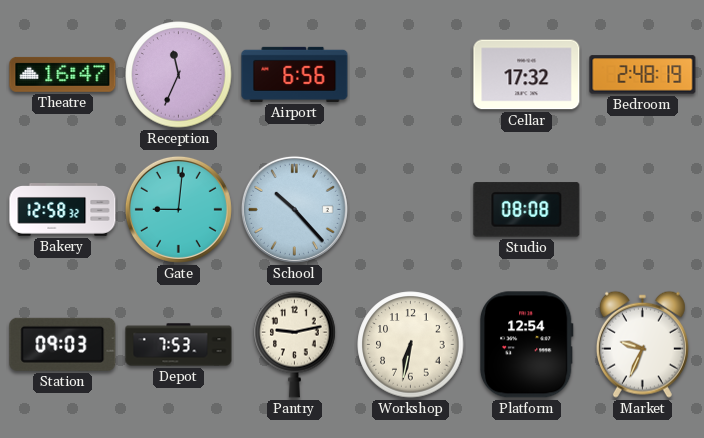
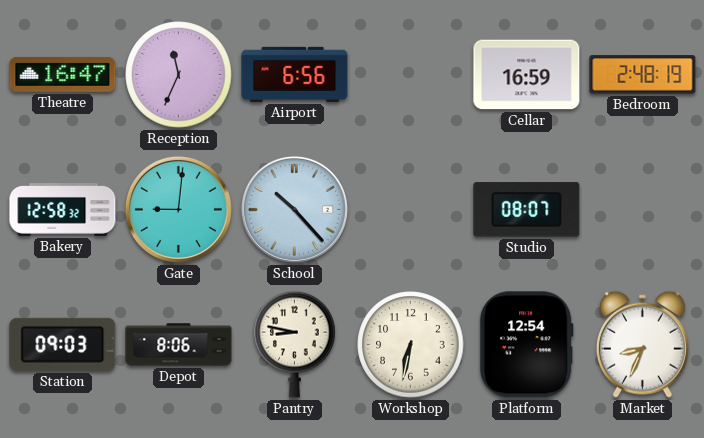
Cellar: 17:32 -> 16:59
Studio: 08:08 -> 08:07
Depot: 7:53 -> 8:06
Pantry: 9:13 -> 8:47
Market: 9:34 -> 8:34
